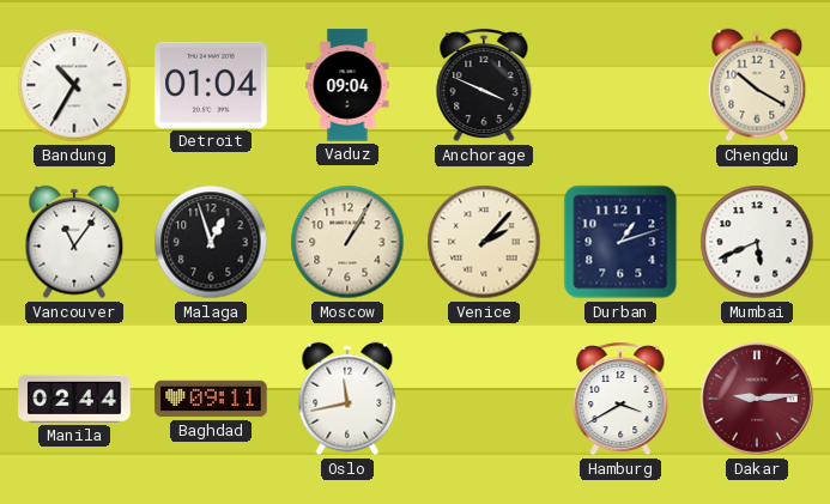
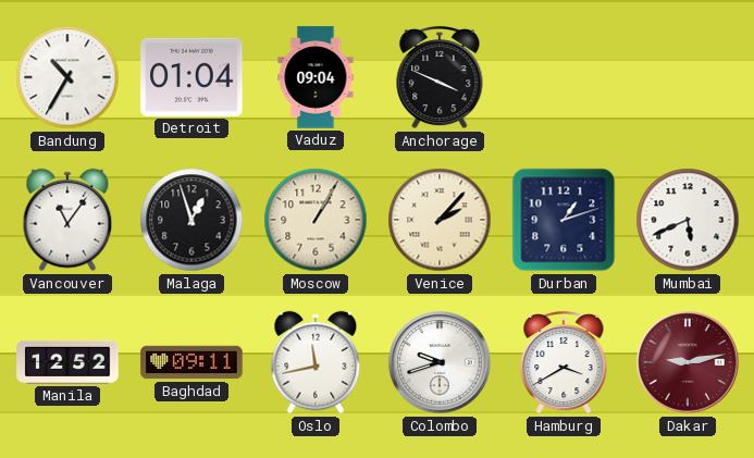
Chengdu: 10:20 -> none
Manila: 02:44 -> 12:52
Colombo: none -> 9:42
Dakar: 9:14 -> 9:13
